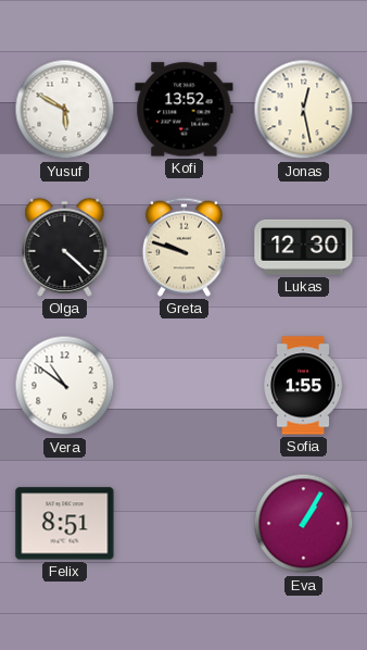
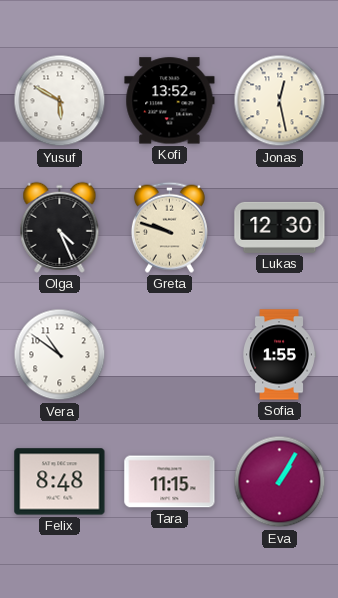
Olga: 4:22 -> 4:26
Felix: 8:51 -> 8:48
Tara: none -> 11:15
